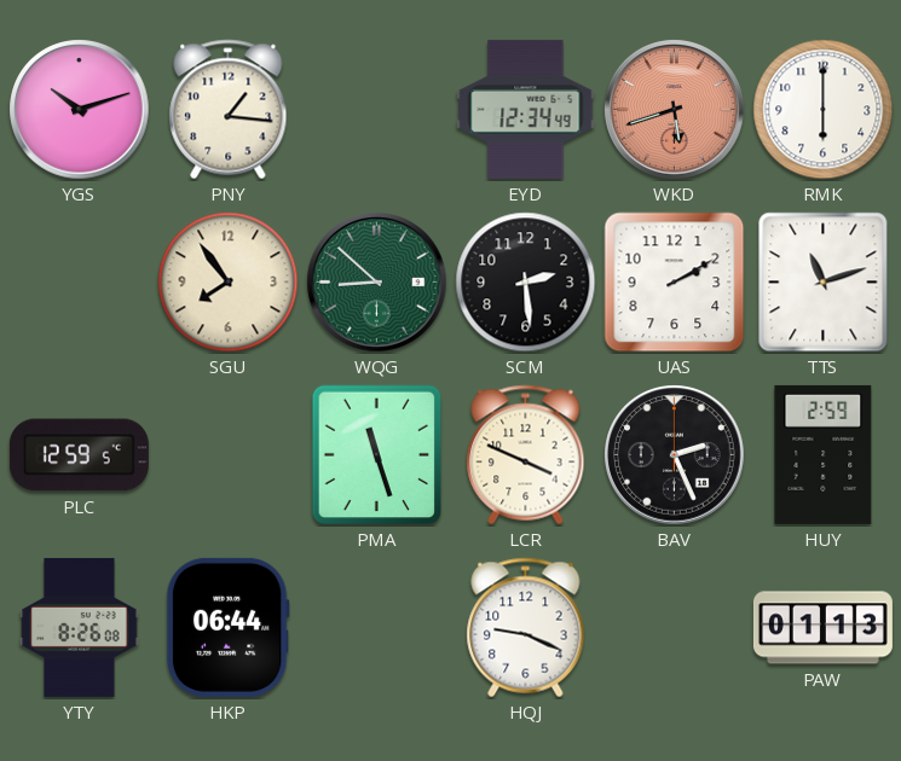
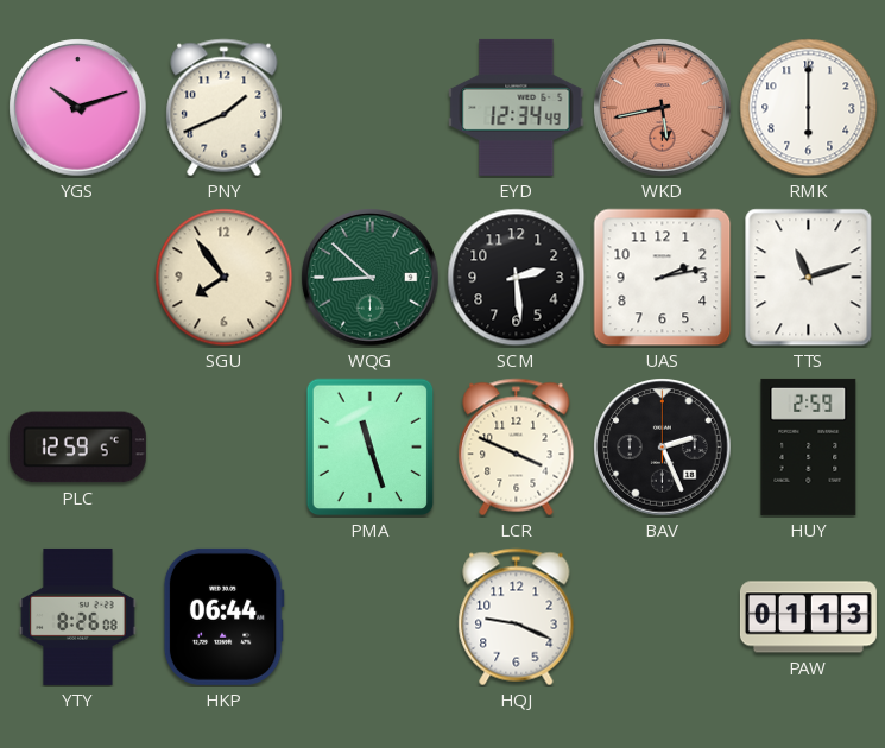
PNY: 1:16 -> 1:41
WKD: 5:42 -> 5:43
UAS: 2:10 -> 2:13
